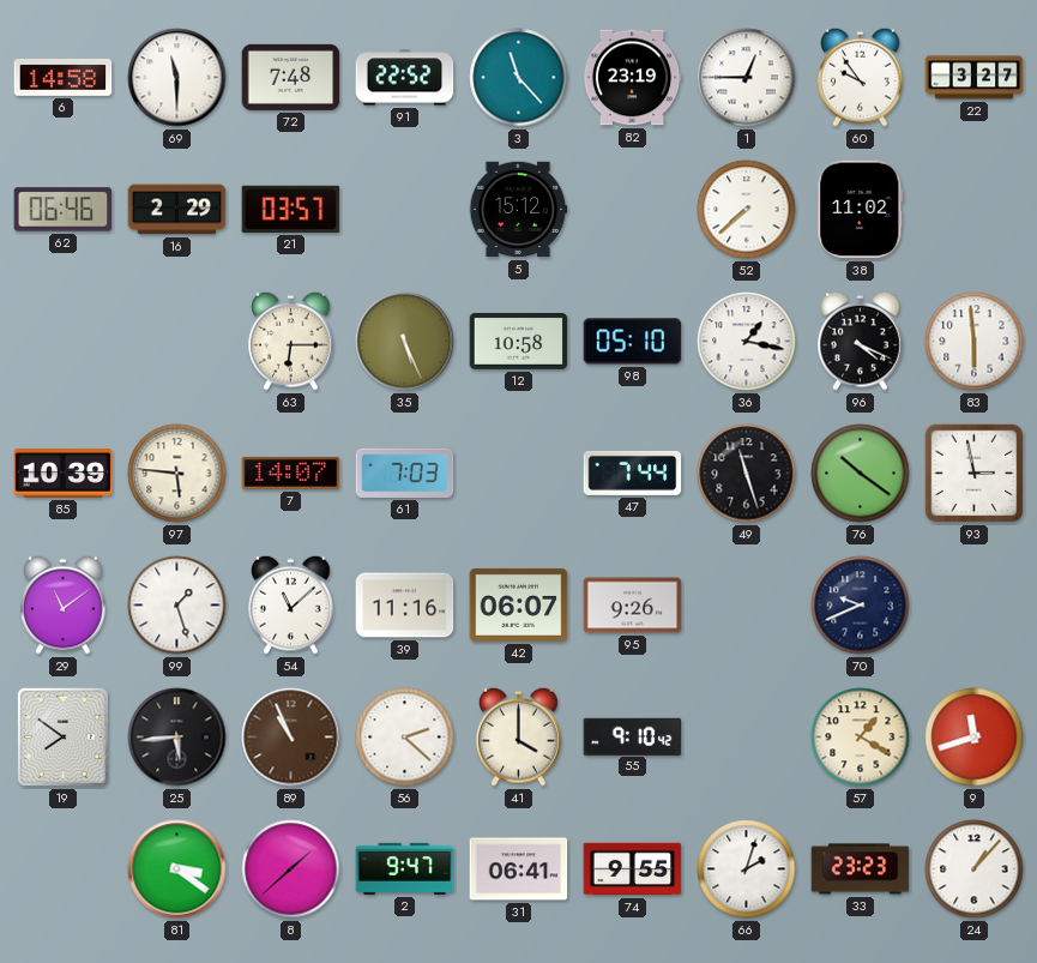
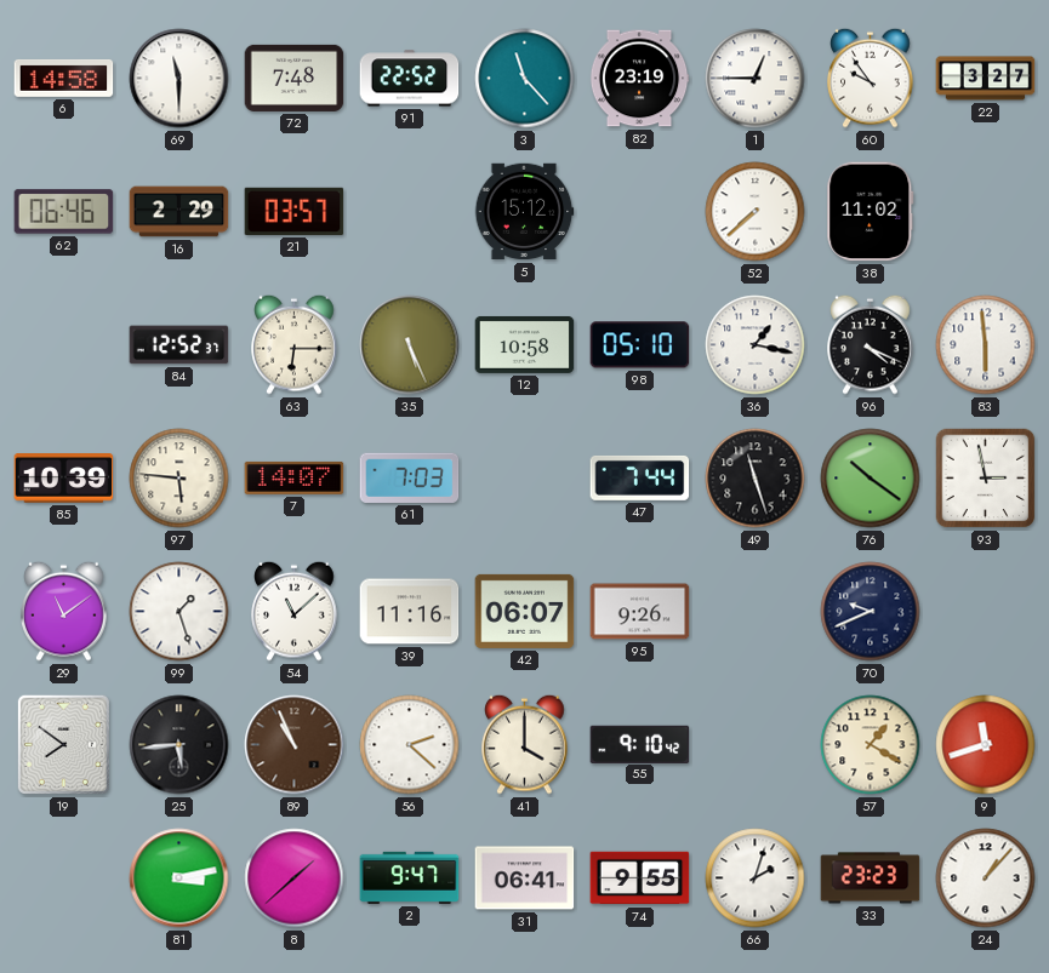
84: none -> 12:52
81: 3:21 -> 3:13
